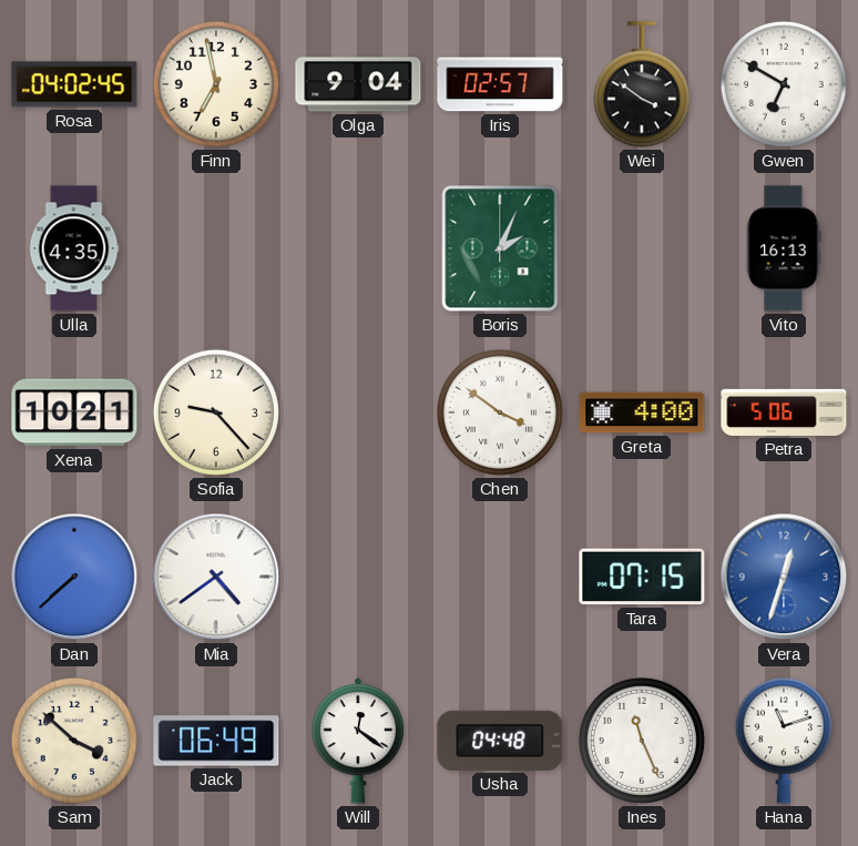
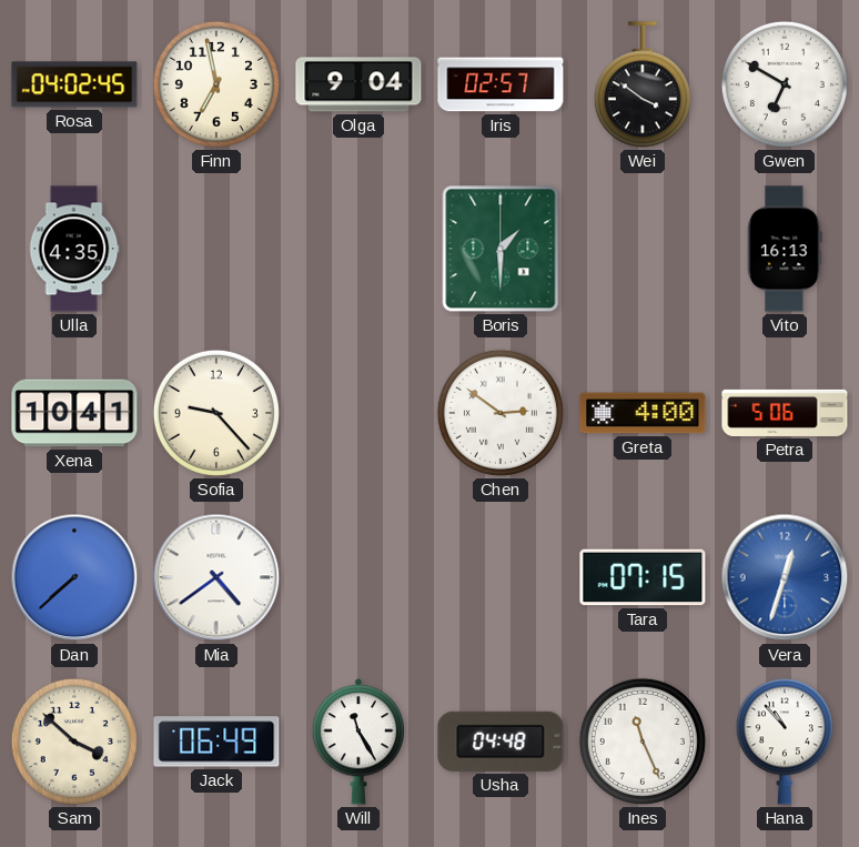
Boris: 2:04 -> 1:30
Xena: 10:21 -> 10:41
Chen: 3:51 -> 2:51
Will: 12:21 -> 11:25
Hana: 11:12 -> 10:53
